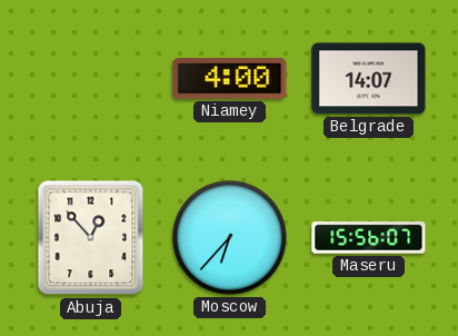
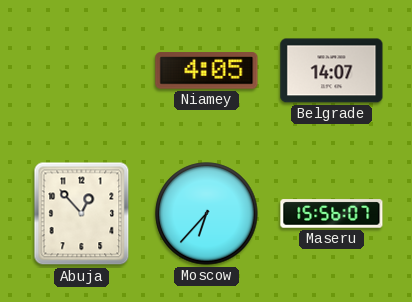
Niamey: 4:00 -> 4:05
